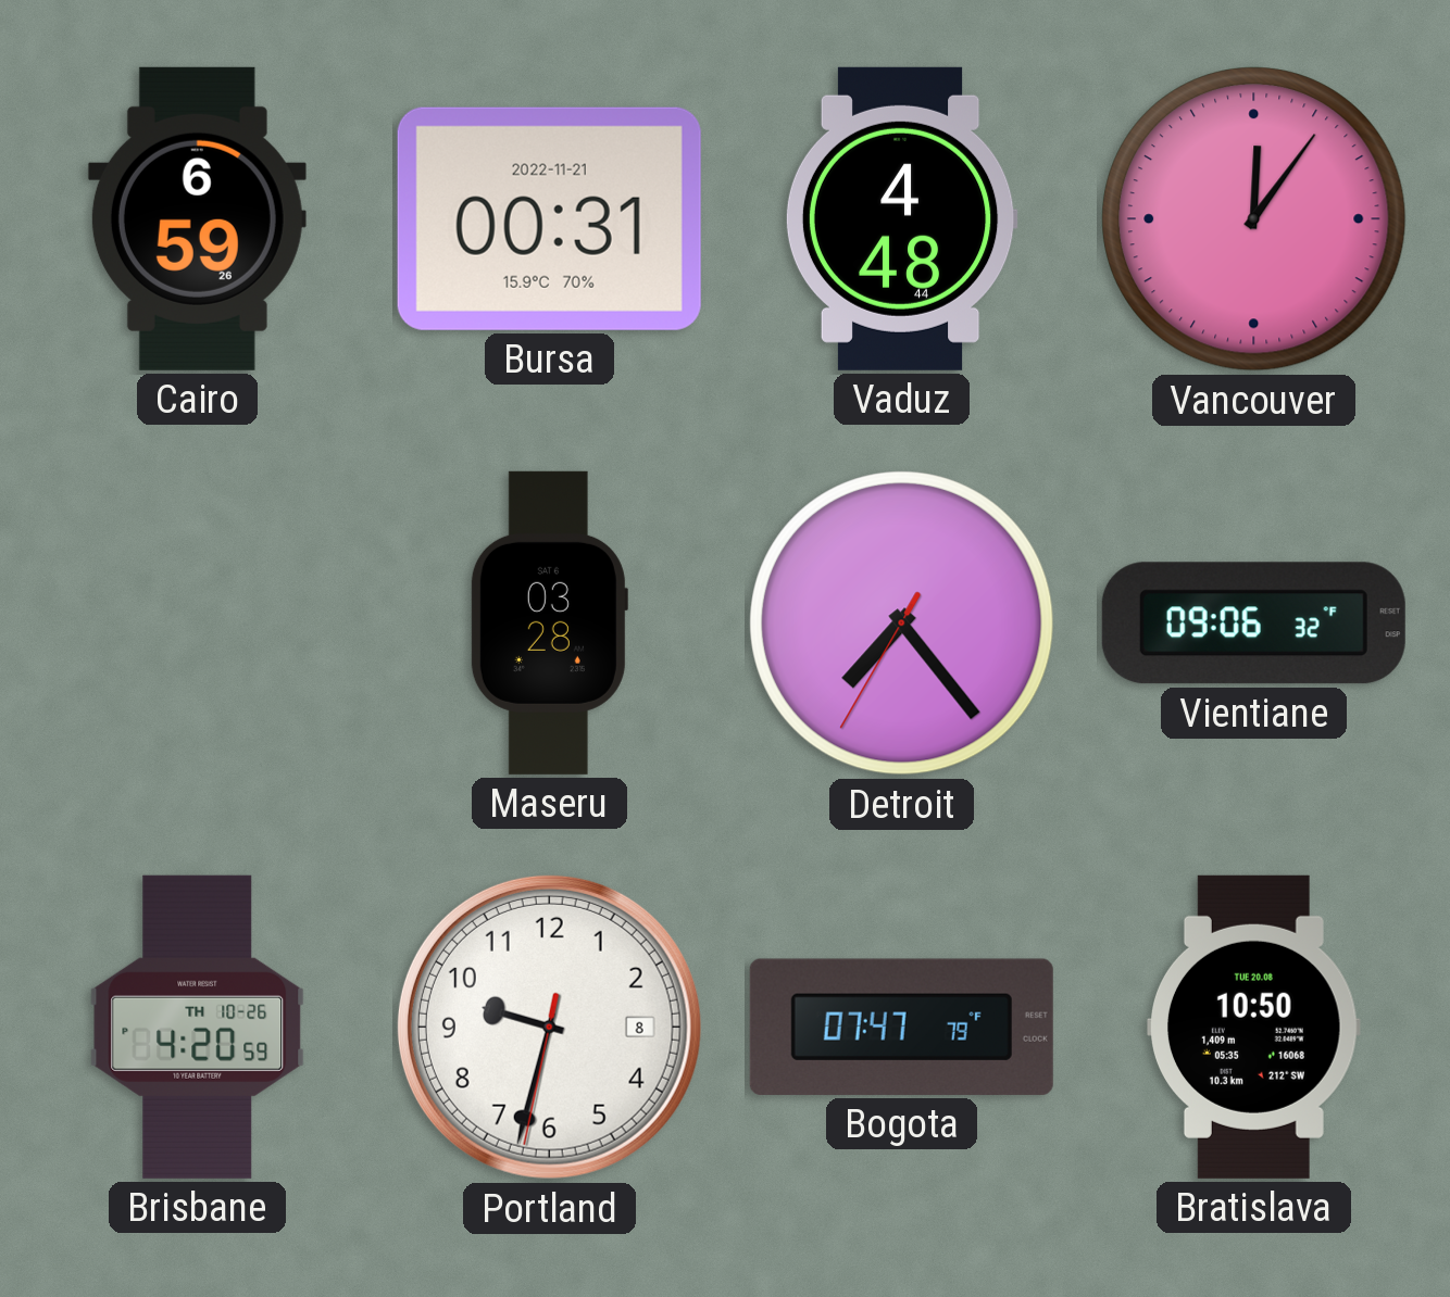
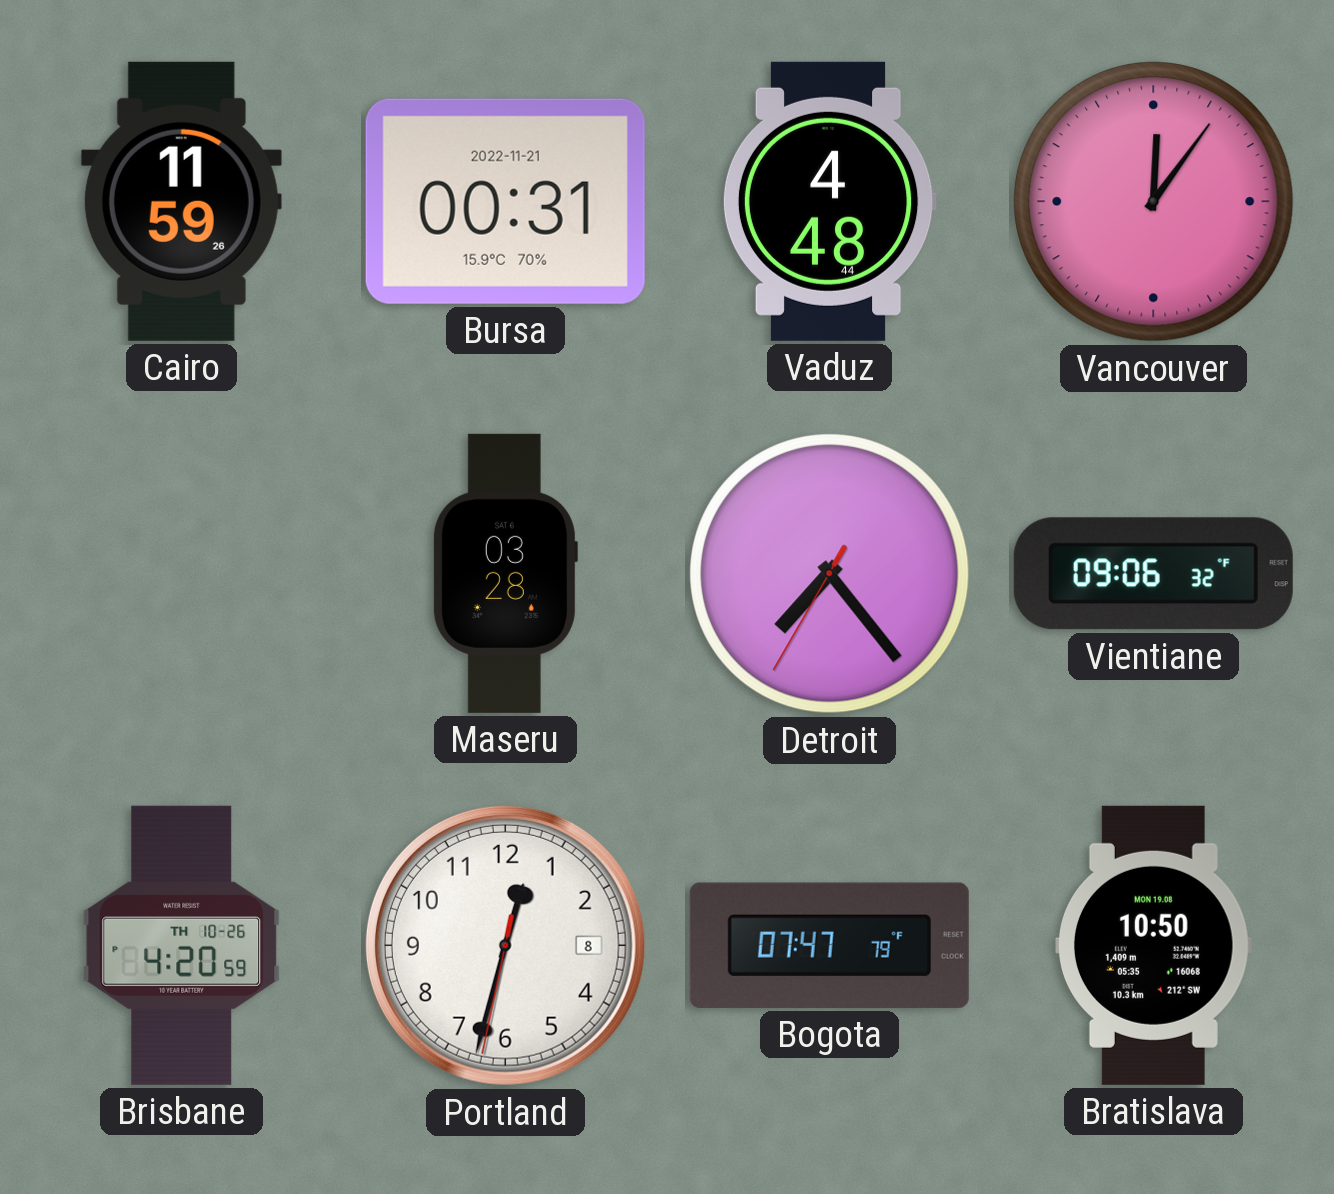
Cairo: 6:59 -> 11:59
Portland: 9:32 -> 12:32
Bratislava date: TUE 20.08 -> MON 19.08
